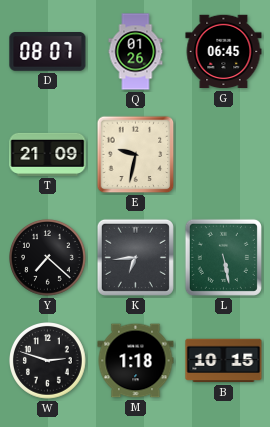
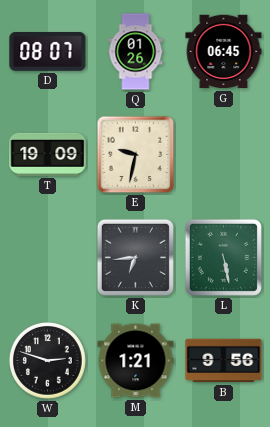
T: 21:09 -> 19:09
Y: 7:22 -> none
M: 1:18 -> 1:21
B: 10:15 -> 9:56
